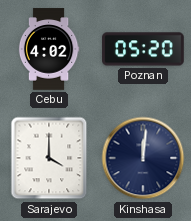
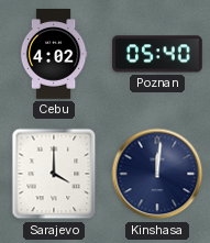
Poznan: 05:20 -> 05:40
